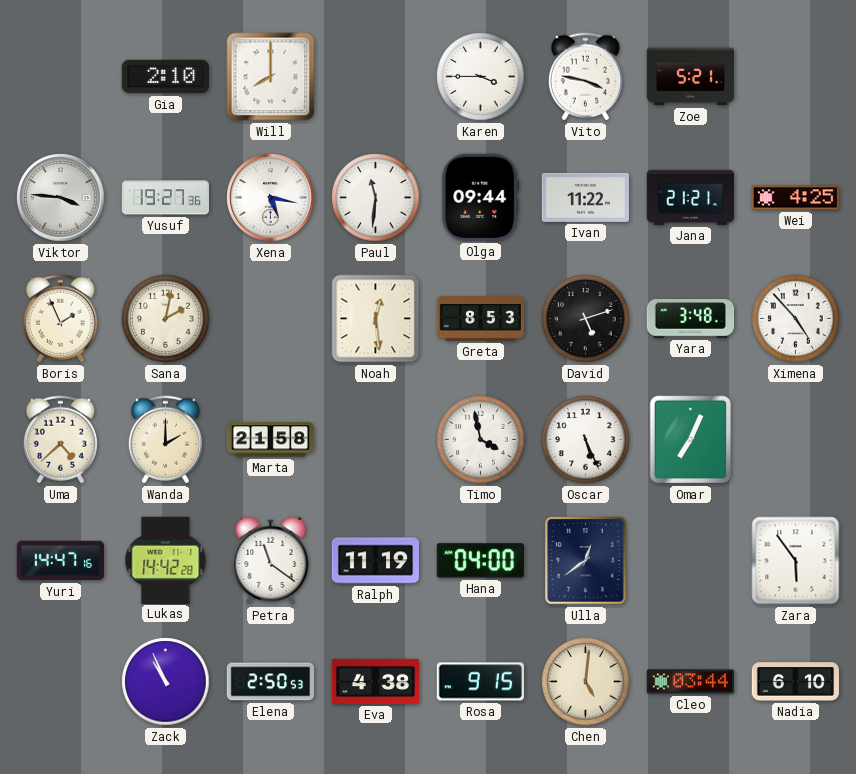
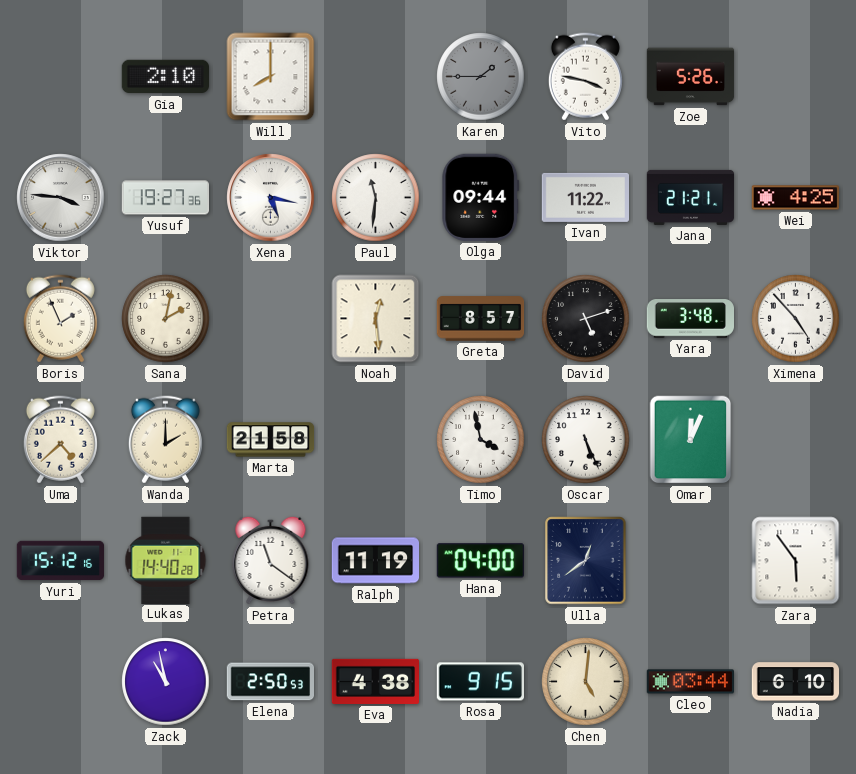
Karen: 3:45 -> 1:45
Karen dial: white -> grey
Zoe: 5:21 -> 5:26
Greta: 8:53 -> 8:57
Omar: 7:04 -> 12:04
Yuri: 14:47 -> 15:12
Lukas: 14:42 -> 14:40
Zack: 10:56 -> 10:58
